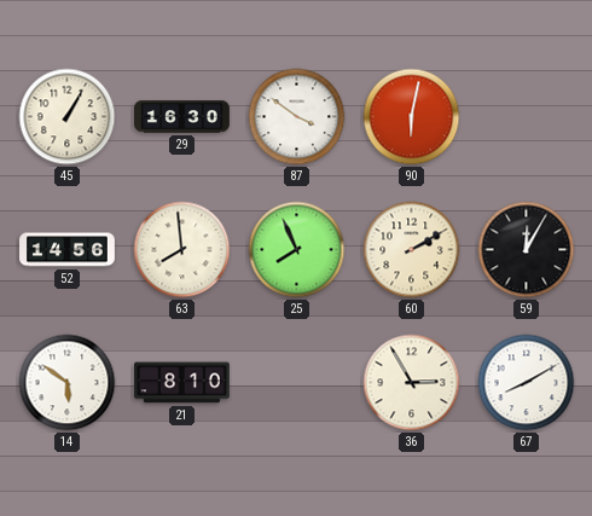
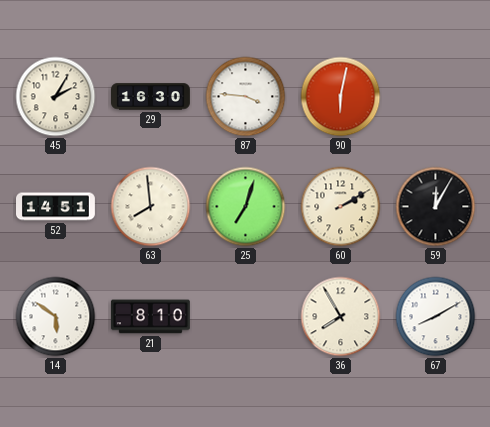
45: 1:05 -> 2:05
87: 3:51 -> 3:46
52: 14:56 -> 14:51
25: 7:56 -> 7:03
36: 2:55 -> 7:55
